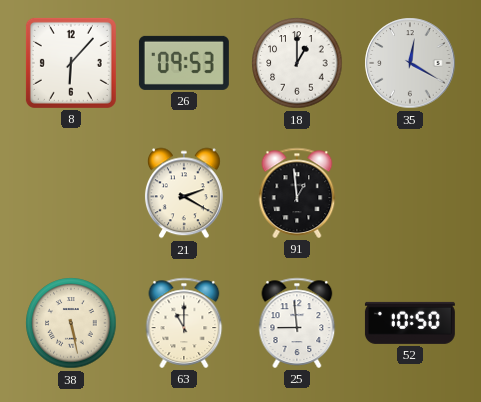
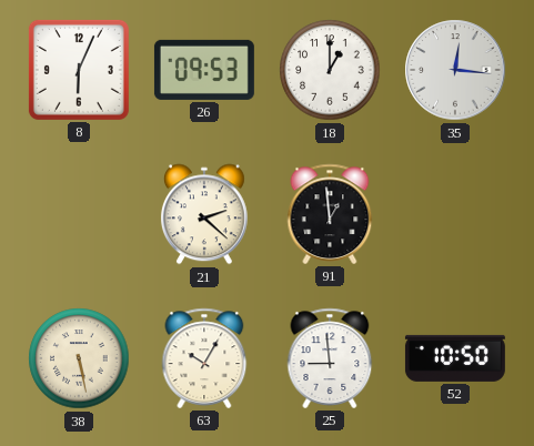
8: 6:07 -> 6:04
35: 12:20 -> 12:16
21: 2:20 -> 2:22
63: 11:00 -> 10:05
